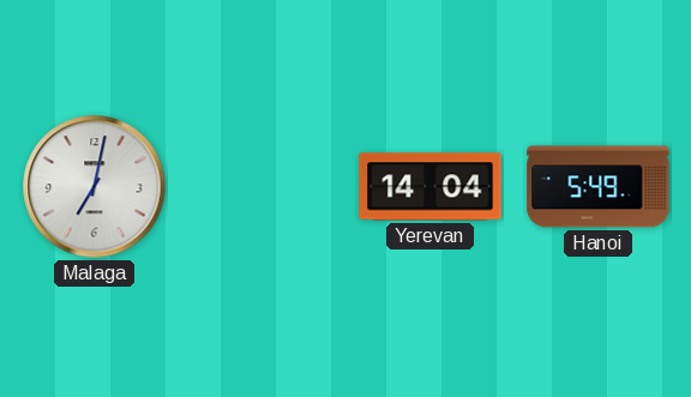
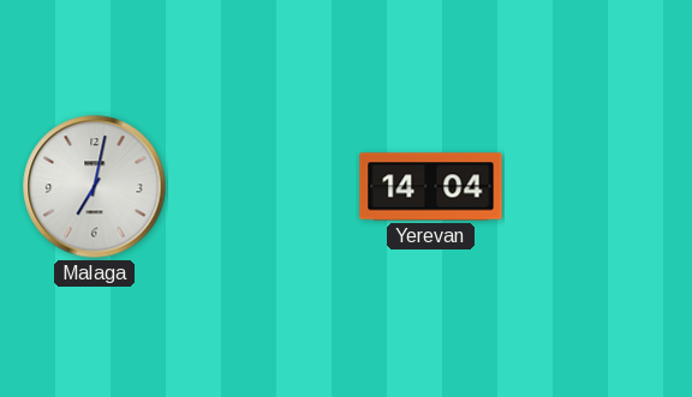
Hanoi: 5:49 -> none
